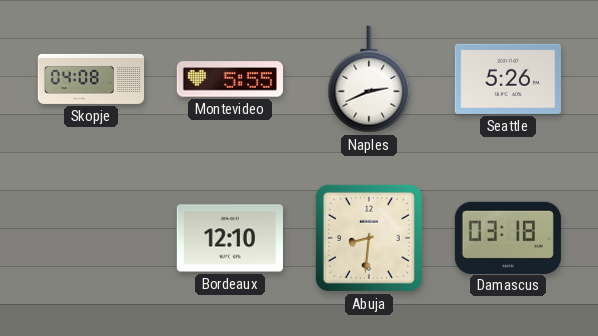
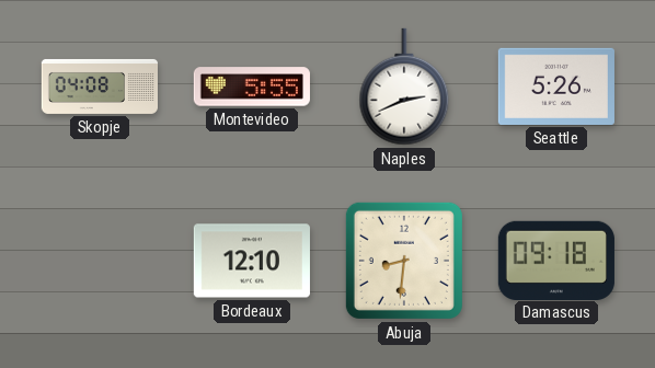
Damascus: 03:18 -> 09:18
